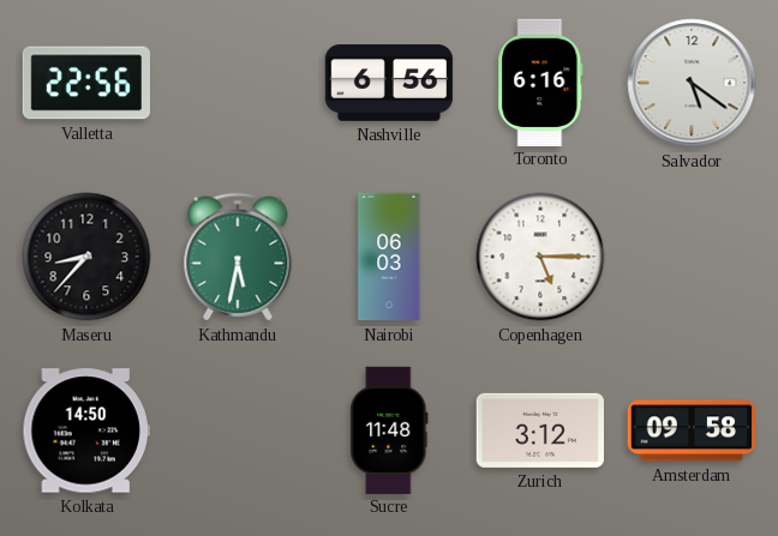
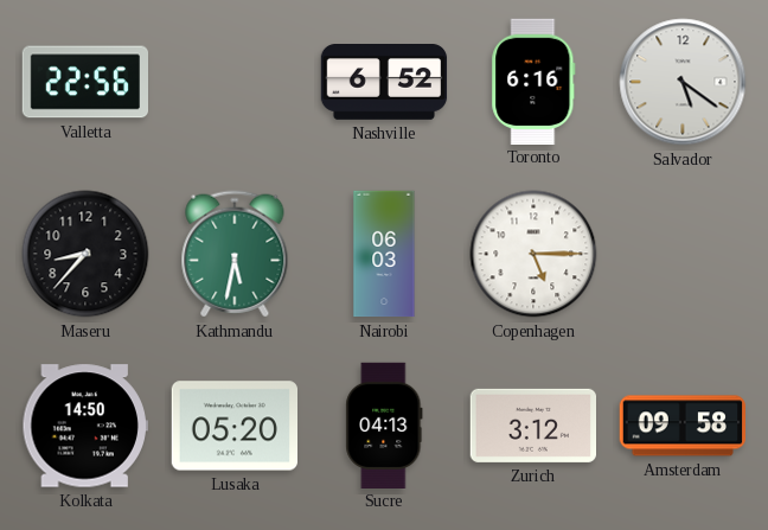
Nashville: 6:56 -> 6:52
Lusaka: none -> 05:20
Sucre: 11:48 -> 04:13
